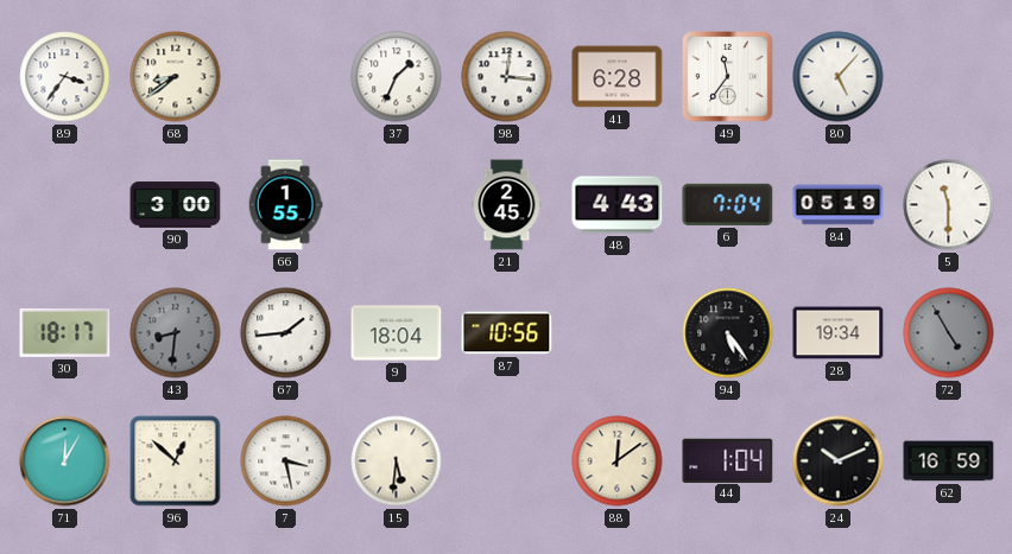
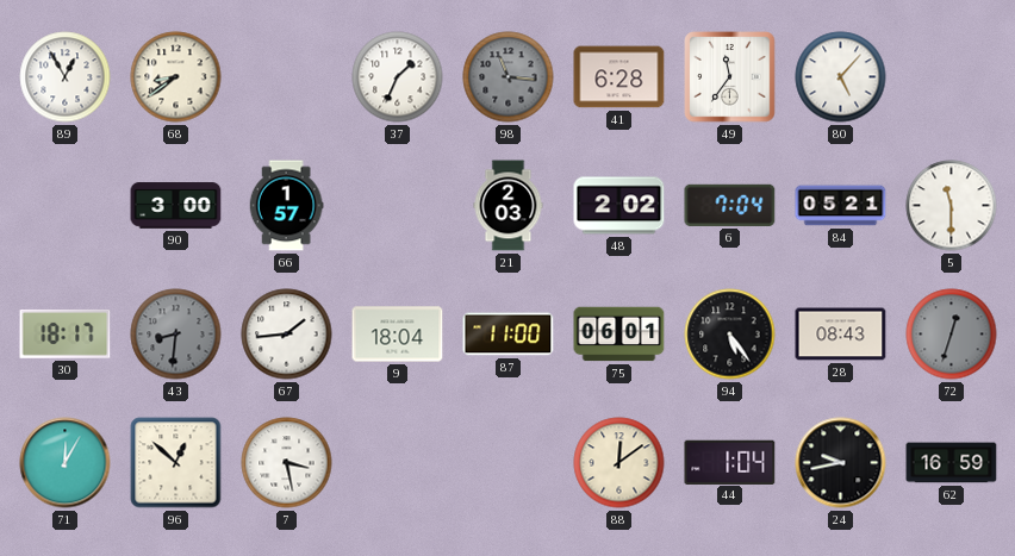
89: 3:36 -> 12:55
98: 12:16 -> 11:16
98 dial: white -> grey
66: 1:55 -> 1:57
21: 2:45 -> 2:03
48: 4:43 -> 2:02
84: 05:19 -> 05:21
87: 10:56 -> 11:00
75: none -> 06:01
28: 19:34 -> 08:43
72: 4:55 -> 12:33
15: 5:31 -> none
24: 10:11 -> 9:43
